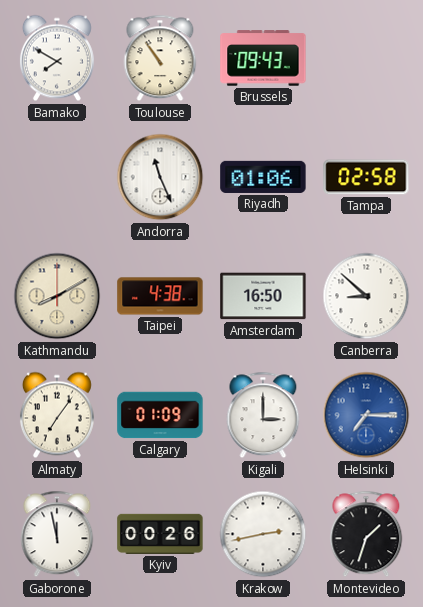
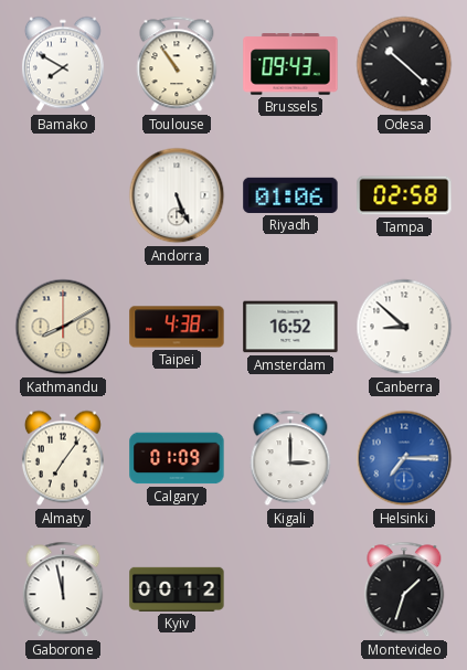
Odesa: none -> 10:22
Andorra: 11:26 -> 5:26
Amsterdam: 16:50 -> 16:52
Kyiv: 00:26 -> 00:12
Krakow: 2:43 -> none
